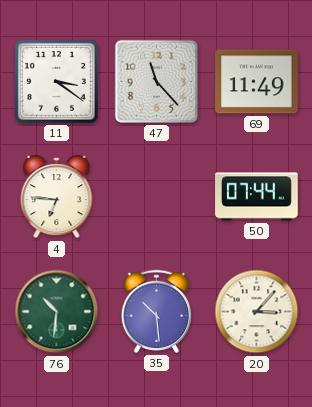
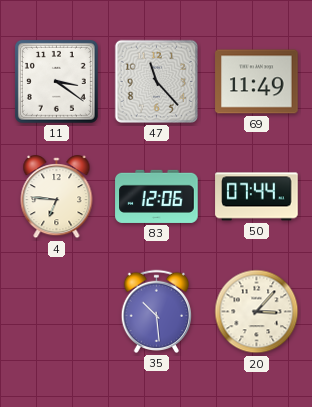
83: none -> 12:06
76: 10:31 -> none
